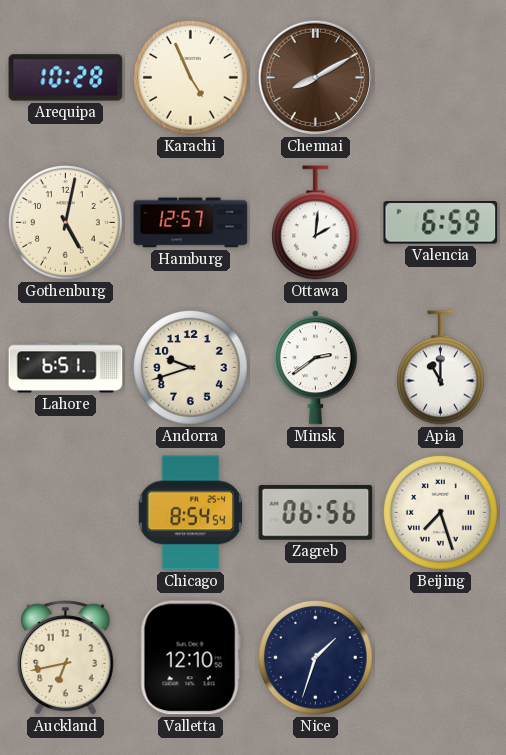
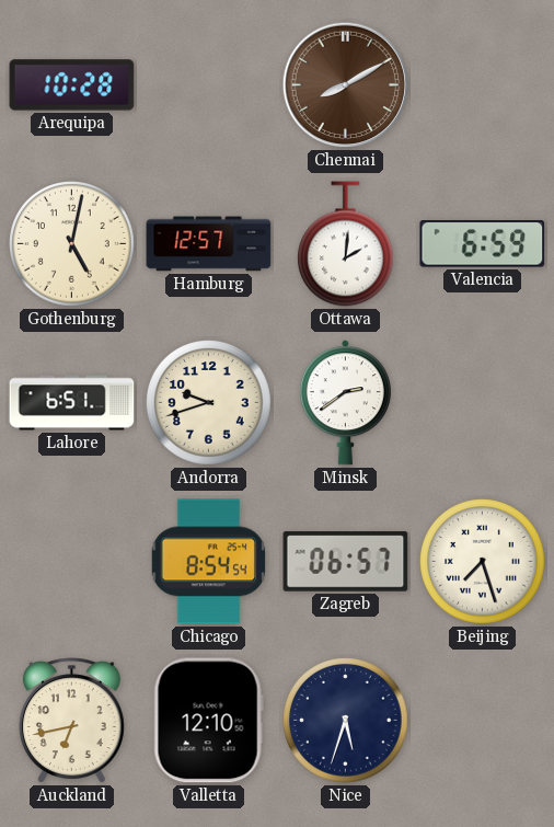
Karachi: 4:56 -> none
Apia: 11:00 -> none
Zagreb: 06:56 -> 06:57
Nice: 1:33 -> 5:33
